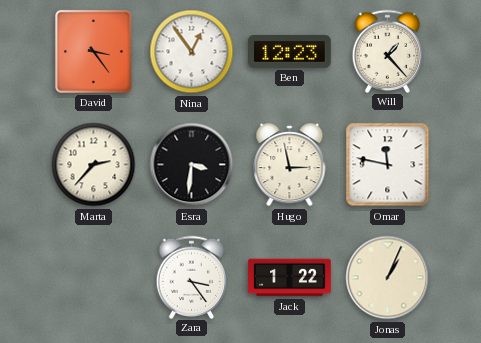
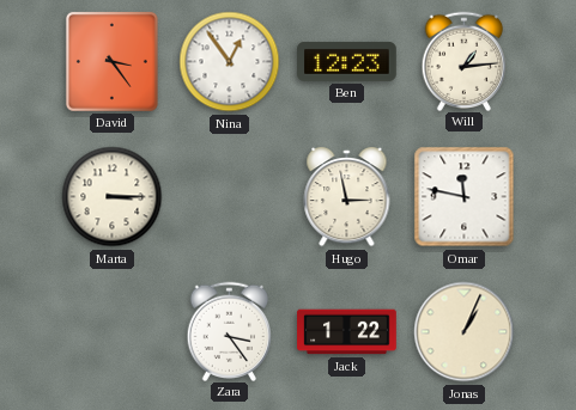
Will: 1:23 -> 1:14
Marta: 2:37 -> 3:15
Esra: 3:31 -> none
